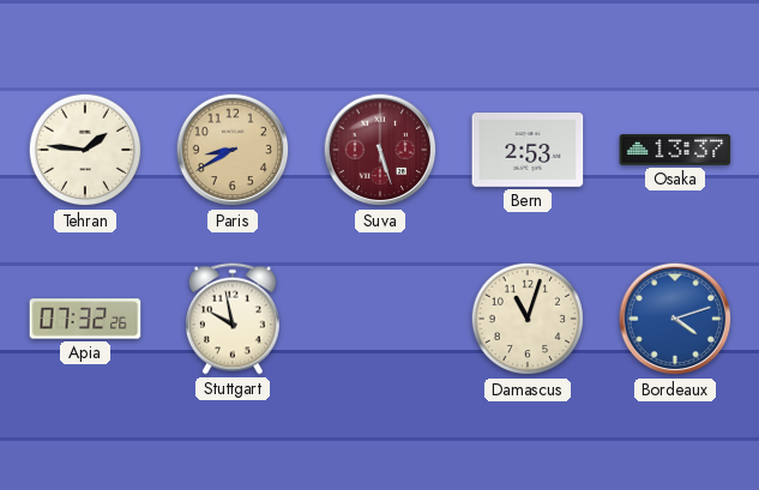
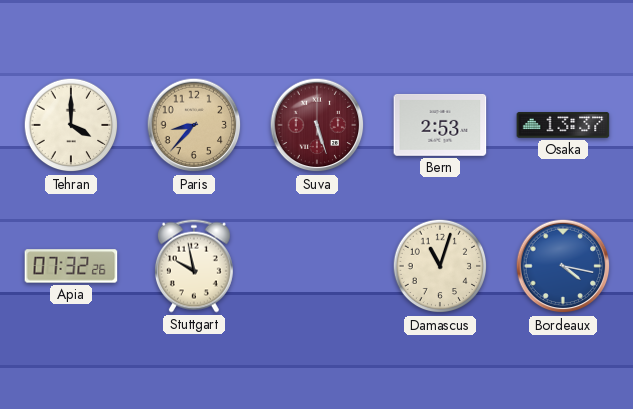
Tehran: 1:46 -> 4:00
Paris: 8:40 -> 8:37
Bordeaux: 4:12 -> 4:17
